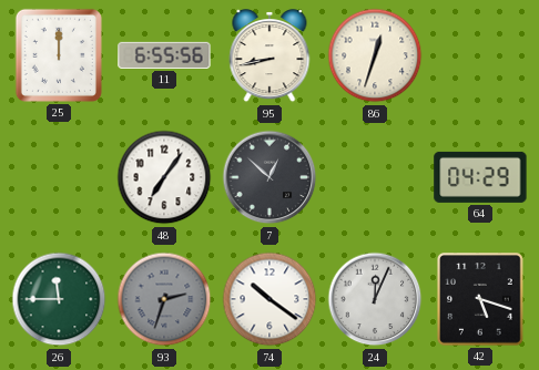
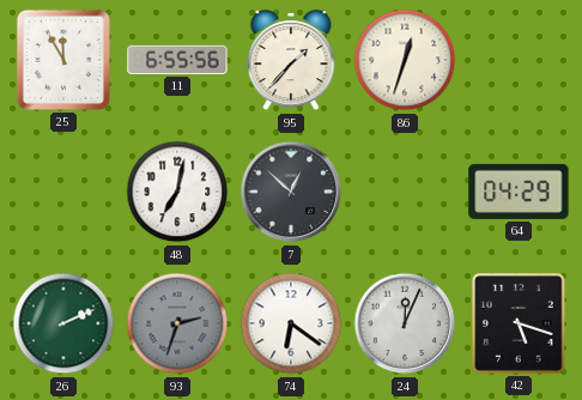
25: 12:00 -> 11:55
95: 8:43 -> 1:37
48: 7:06 -> 7:02
26: 11:45 -> 2:11
74: 10:21 -> 6:21
